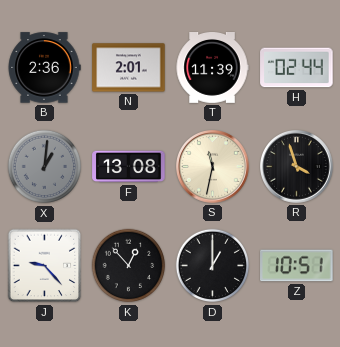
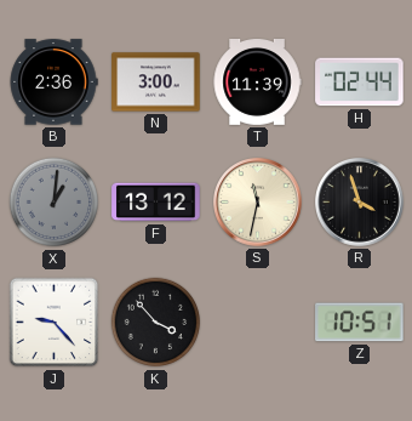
N: 2:01 -> 3:00
F: 13:08 -> 13:12
K: 12:53 -> 3:53
D: 1:00 -> none
